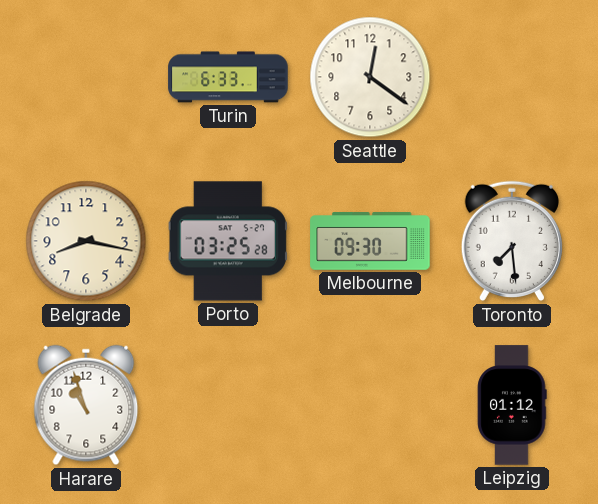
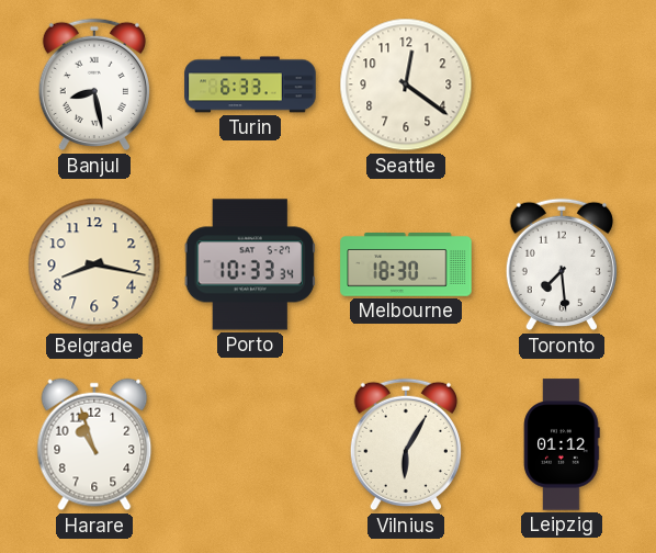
Banjul: none -> 8:28
Porto: 03:25 -> 10:33
Melbourne: 09:30 -> 18:30
Vilnius: none -> 6:05
